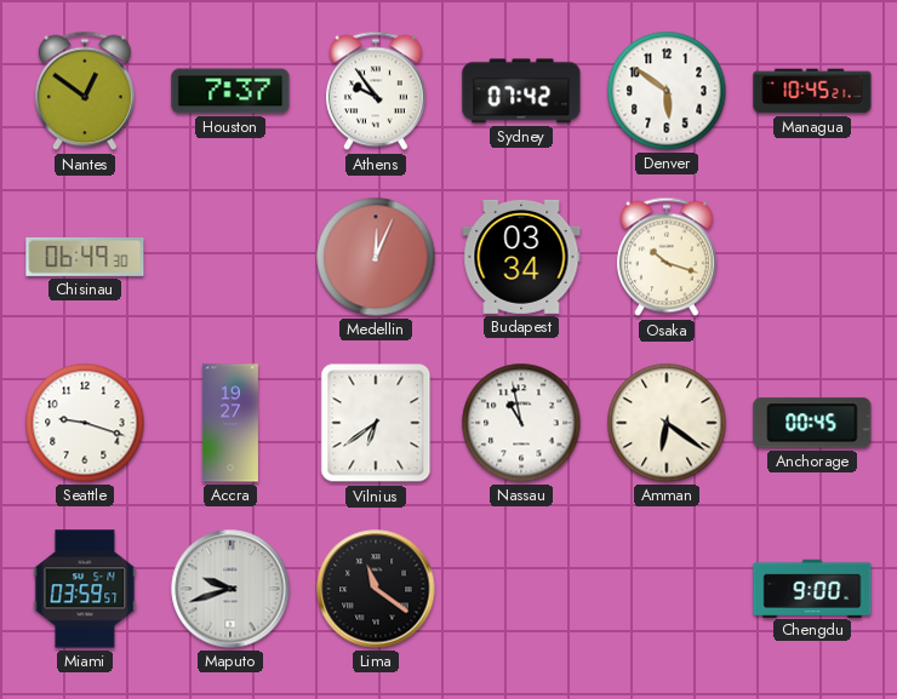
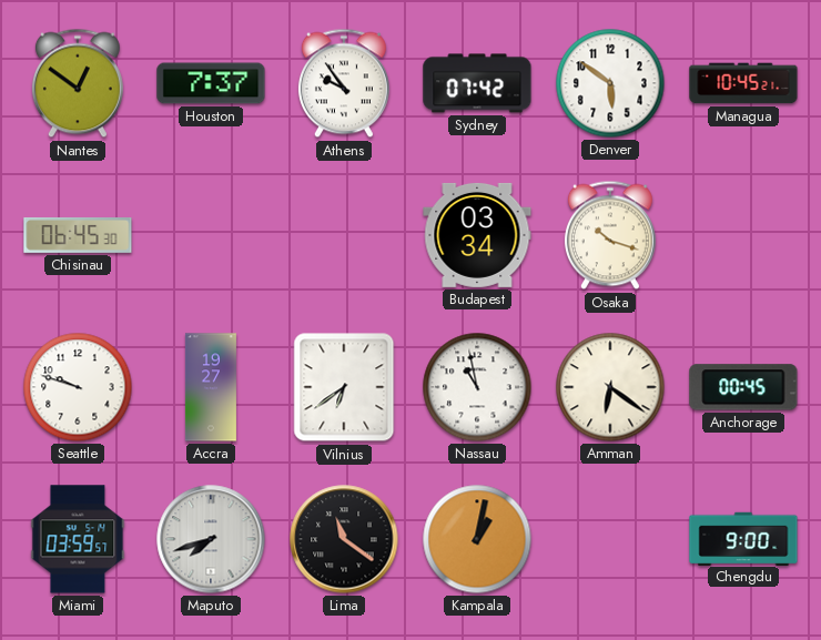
Chisinau: 06:49 -> 06:45
Medellin: 12:04 -> none
Seattle: 9:18 -> 9:48
Maputo: 9:42 -> 7:42
Kampala: none -> 1:02
